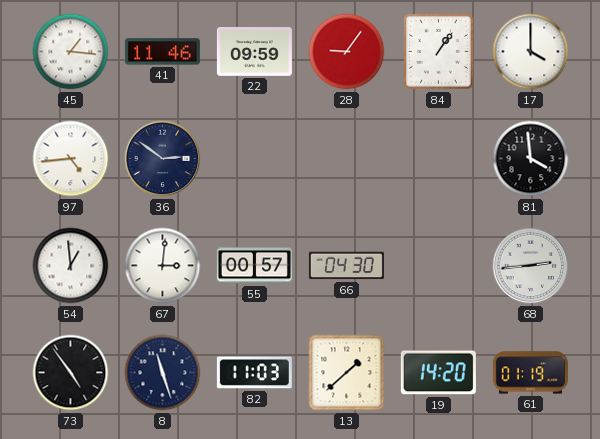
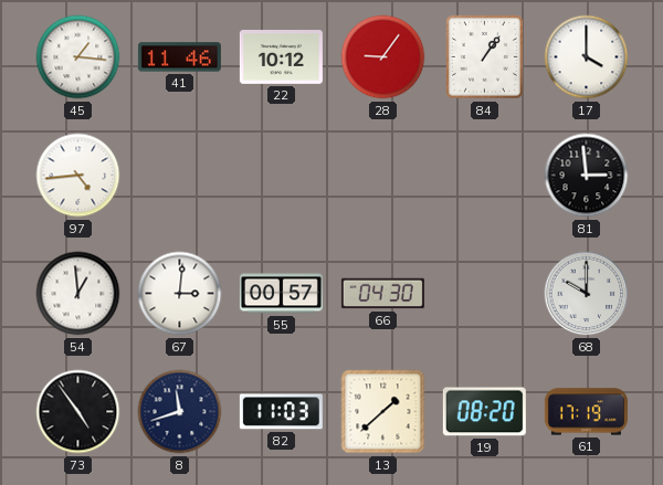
22: 09:59 -> 10:12
36: 2:51 -> none
81: 3:59 -> 2:59
68: 2:44 -> 10:00
8: 11:27 -> 11:42
19: 14:20 -> 08:20
61: 01:19 -> 17:19
